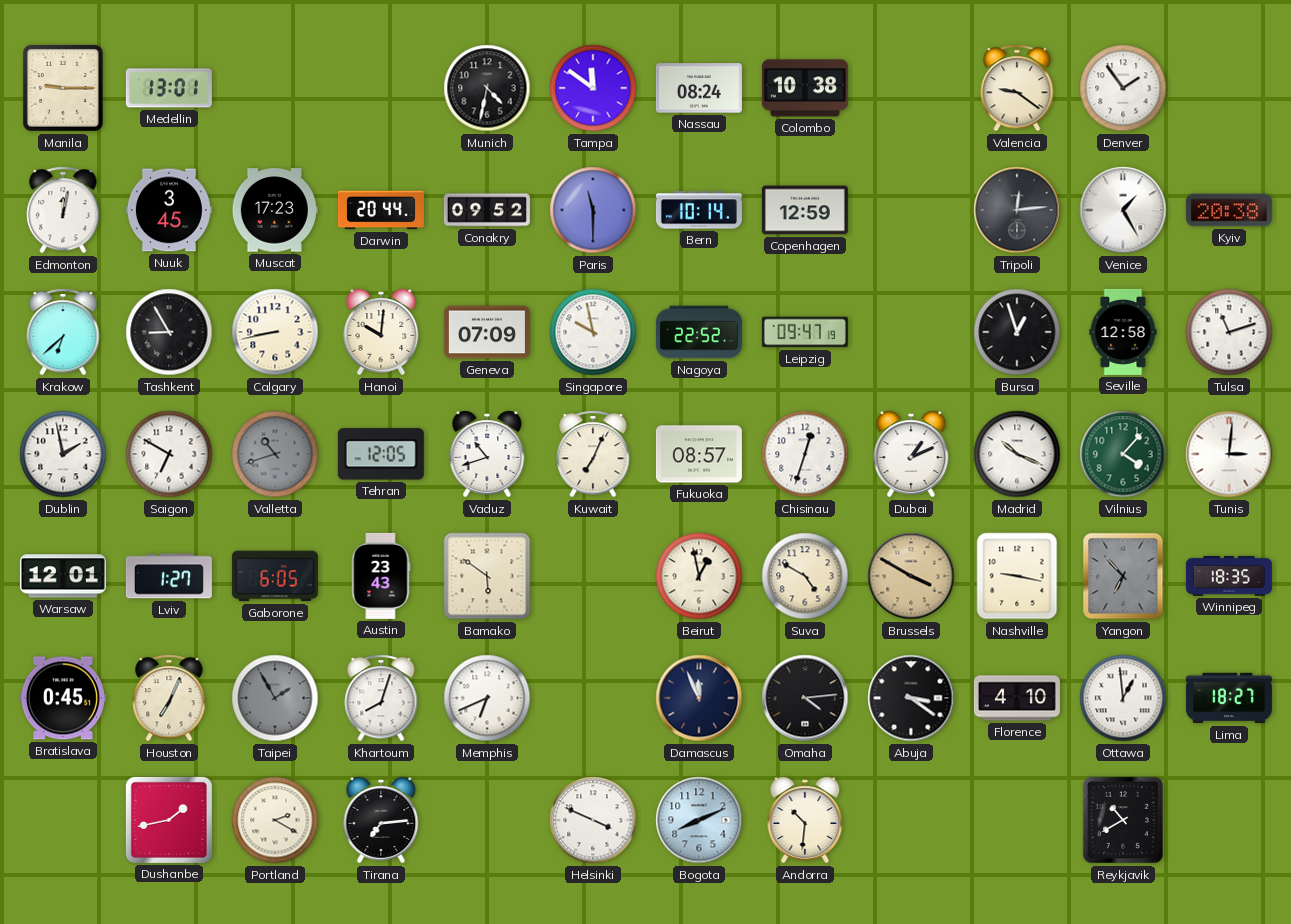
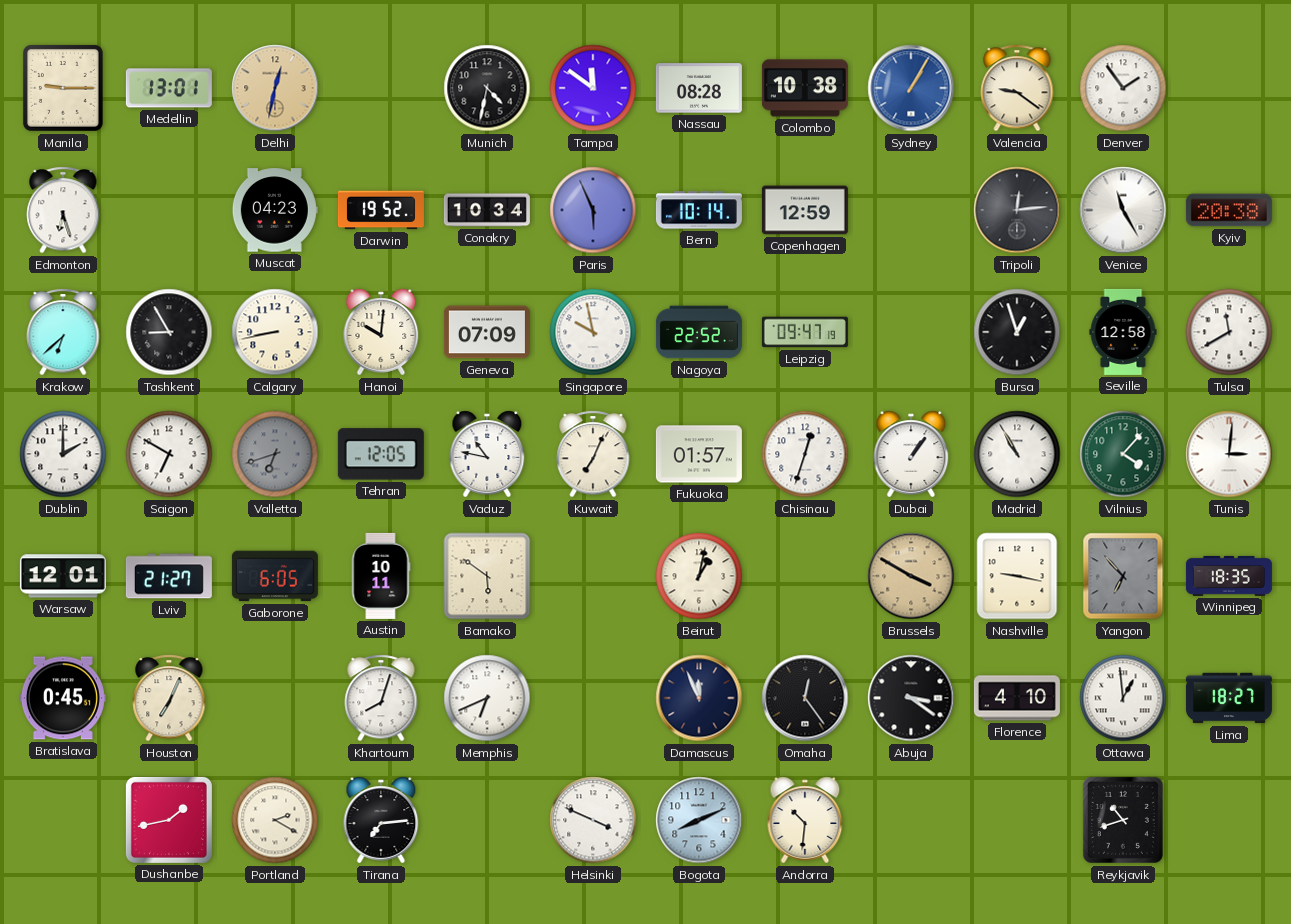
Delhi: none -> 12:32
Nassau: 08:24 -> 08:28
Sydney: none -> 1:05
Edmonton: 12:02 -> 6:27
Nuuk: 3:45 -> none
Muscat: 17:23 -> 04:23
Darwin: 20:44 -> 19:52
Conakry: 09:52 -> 10:34
Paris: 11:30 -> 5:56
Venice: 1:25 -> 11:25
Tulsa: 11:12 -> 11:40
Dublin: 1:58 -> 2:00
Valletta: 10:42 -> 6:42
Vaduz: 10:42 -> 10:47
Fukuoka: 08:57 -> 01:57
Dubai: 1:11 -> 1:06
Madrid: 10:19 -> 10:55
Lviv: 1:27 -> 21:27
Austin: 23:43 -> 10:11
Beirut: 12:58 -> 1:02
Suva: 4:50 -> none
Taipei: 1:55 -> none
Omaha: 4:14 -> 12:24
Reykjavik: 10:40 -> 10:42
